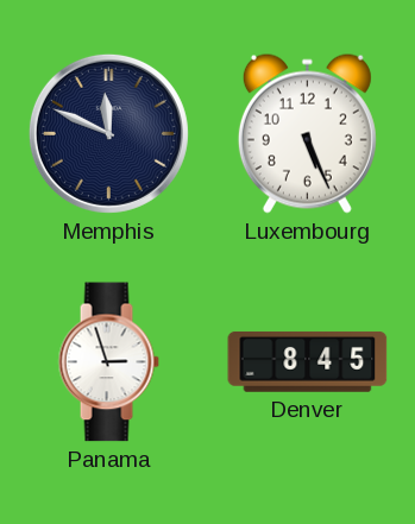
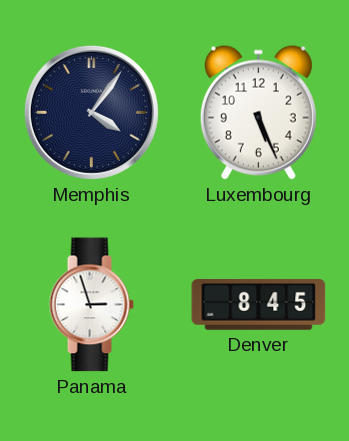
Memphis: 11:49 -> 4:06
